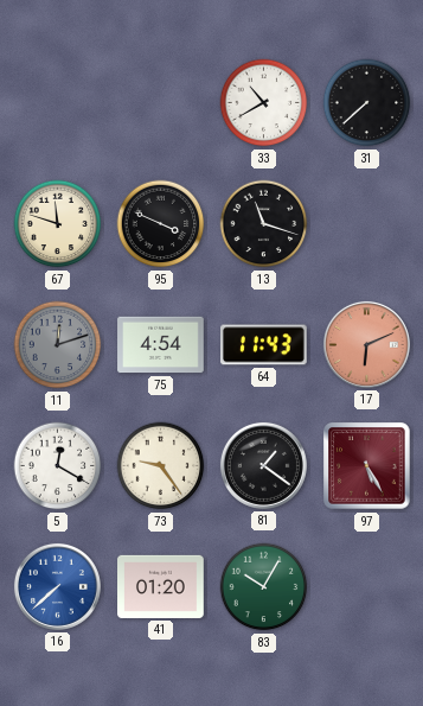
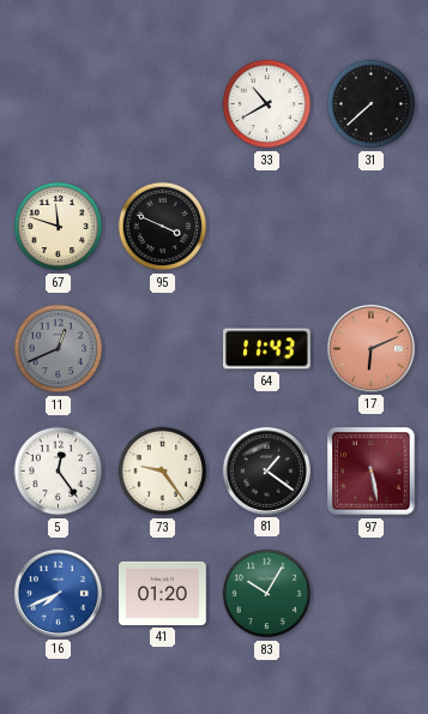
13: 11:18 -> none
11: 12:12 -> 12:41
75: 4:54 -> none
5: 12:20 -> 12:24
97: 5:25 -> 5:28
16: 7:38 -> 7:41
